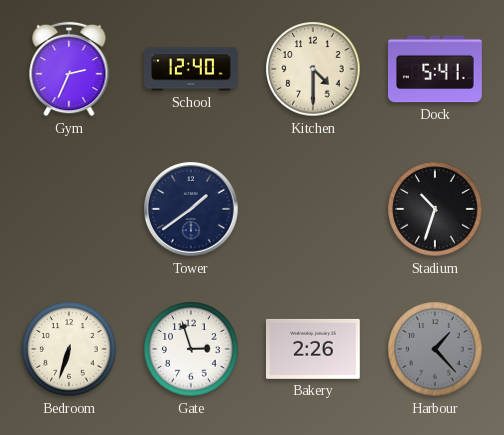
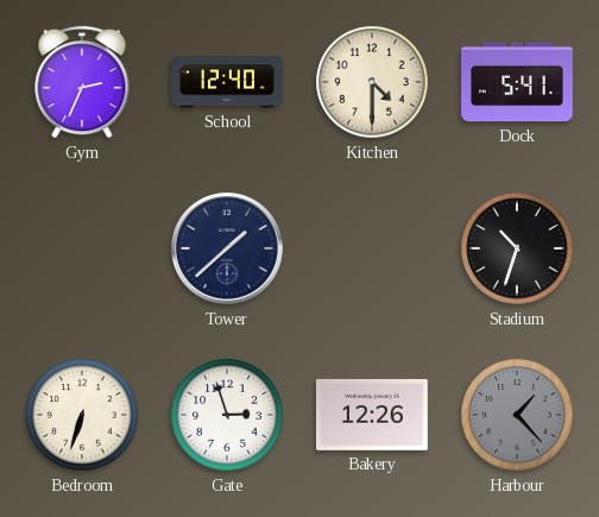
Tower: 1:39 -> 1:38
Bakery: 2:26 -> 12:26
